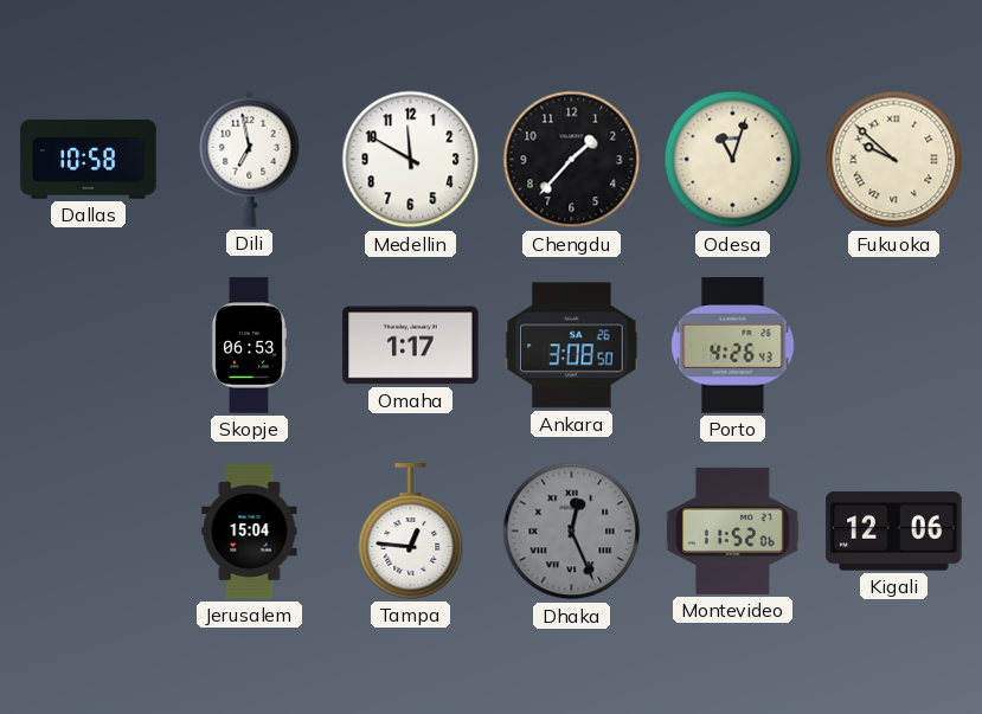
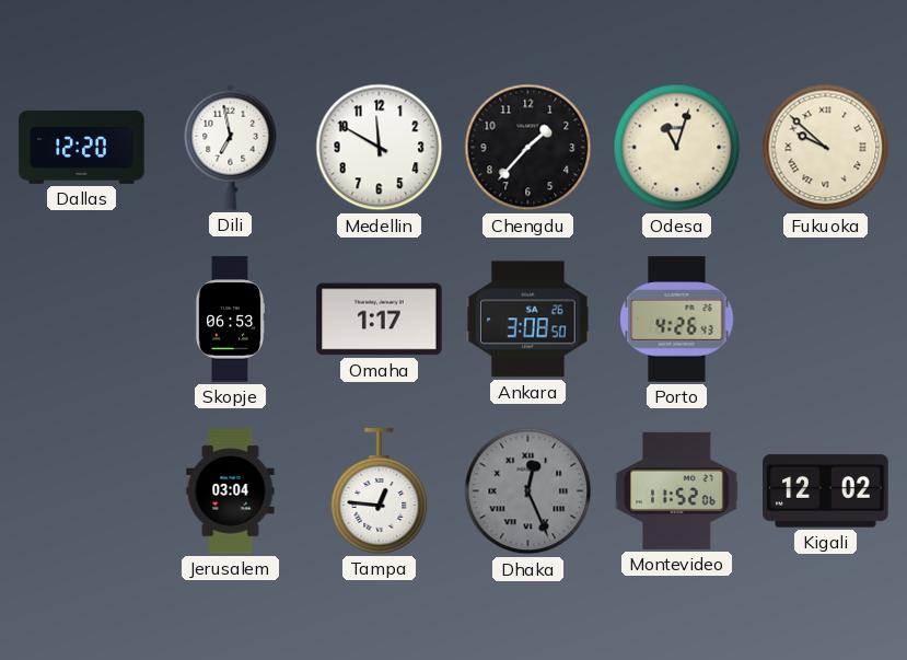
Dallas: 10:58 -> 12:20
Jerusalem: 15:04 -> 03:04
Kigali: 12:06 -> 12:02
